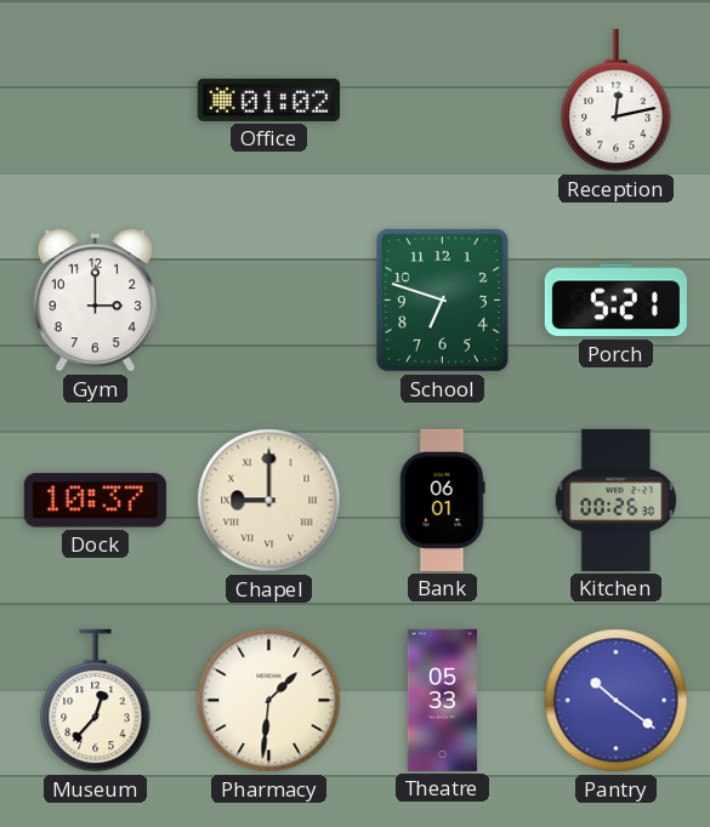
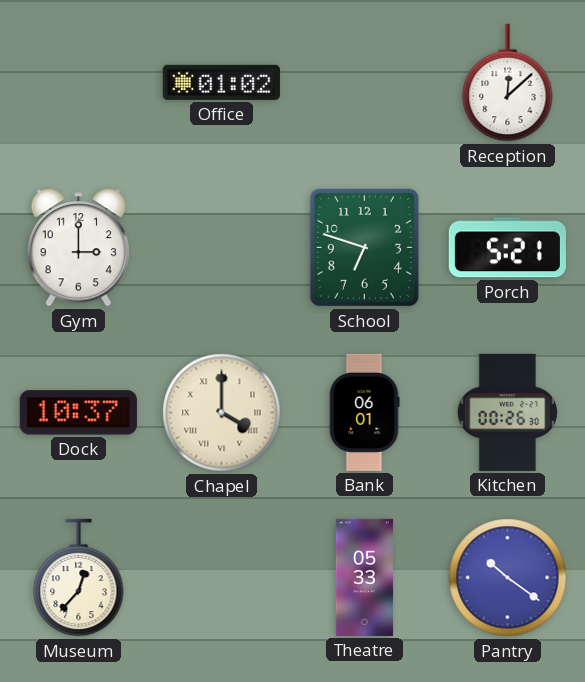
Reception: 12:13 -> 12:08
Chapel: 9:00 -> 4:00
Pharmacy: 1:31 -> none
